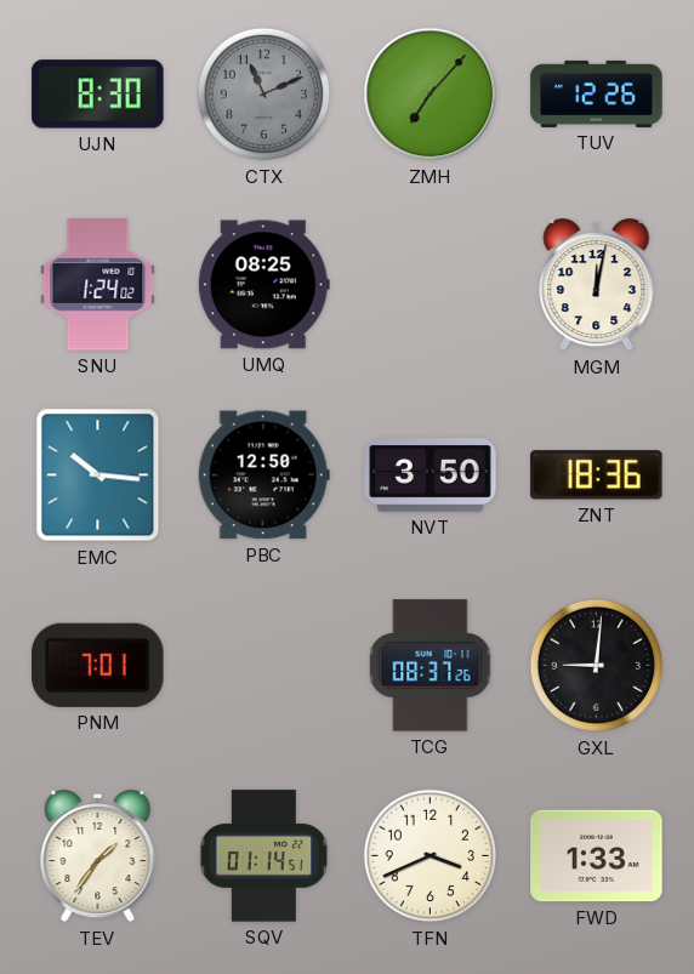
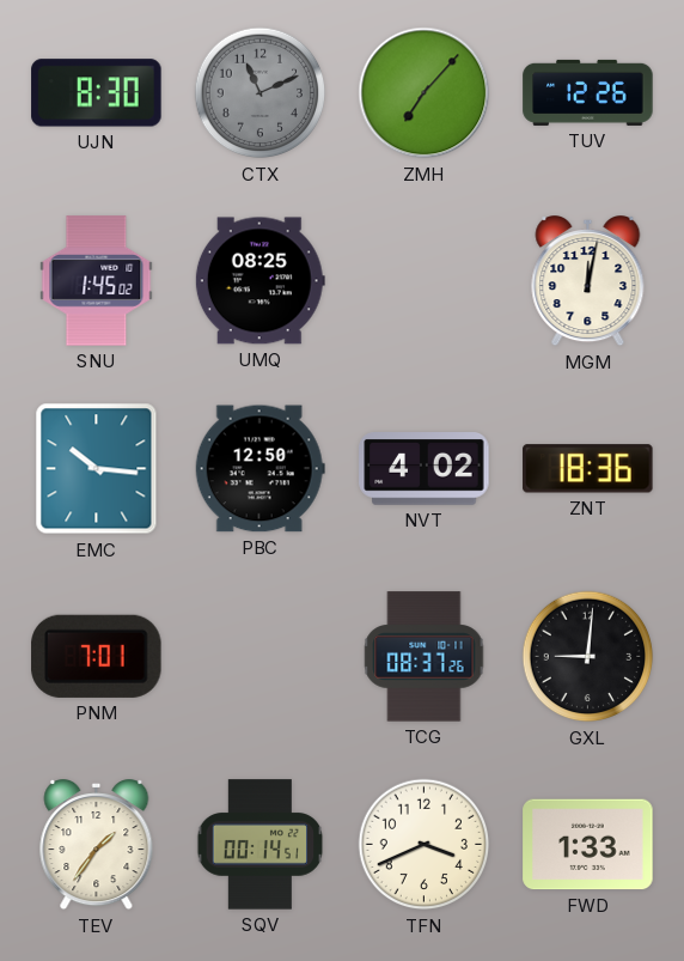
SNU: 1:24 -> 1:45
NVT: 3:50 -> 4:02
SQV: 01:14 -> 00:14
